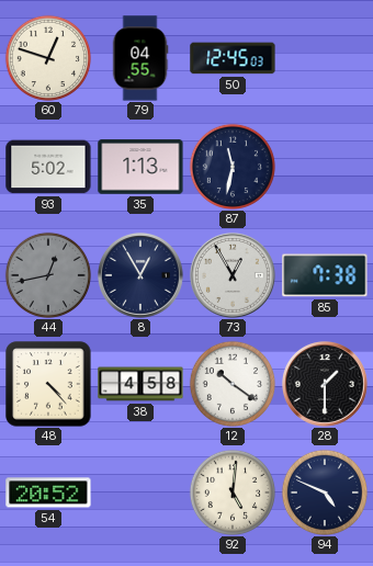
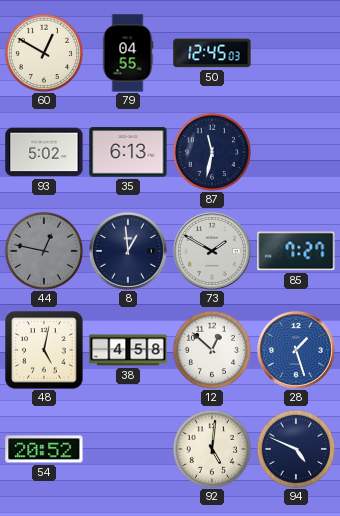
60: 12:48 -> 12:50
35: 1:13 -> 6:13
44: 12:43 -> 12:47
8: 12:55 -> 12:59
73: 12:55 -> 1:50
85: 7:38 -> 7:27
48: 4:23 -> 5:02
12: 10:21 -> 12:52
28: 1:30 -> 1:27
28 dial: black -> blue
